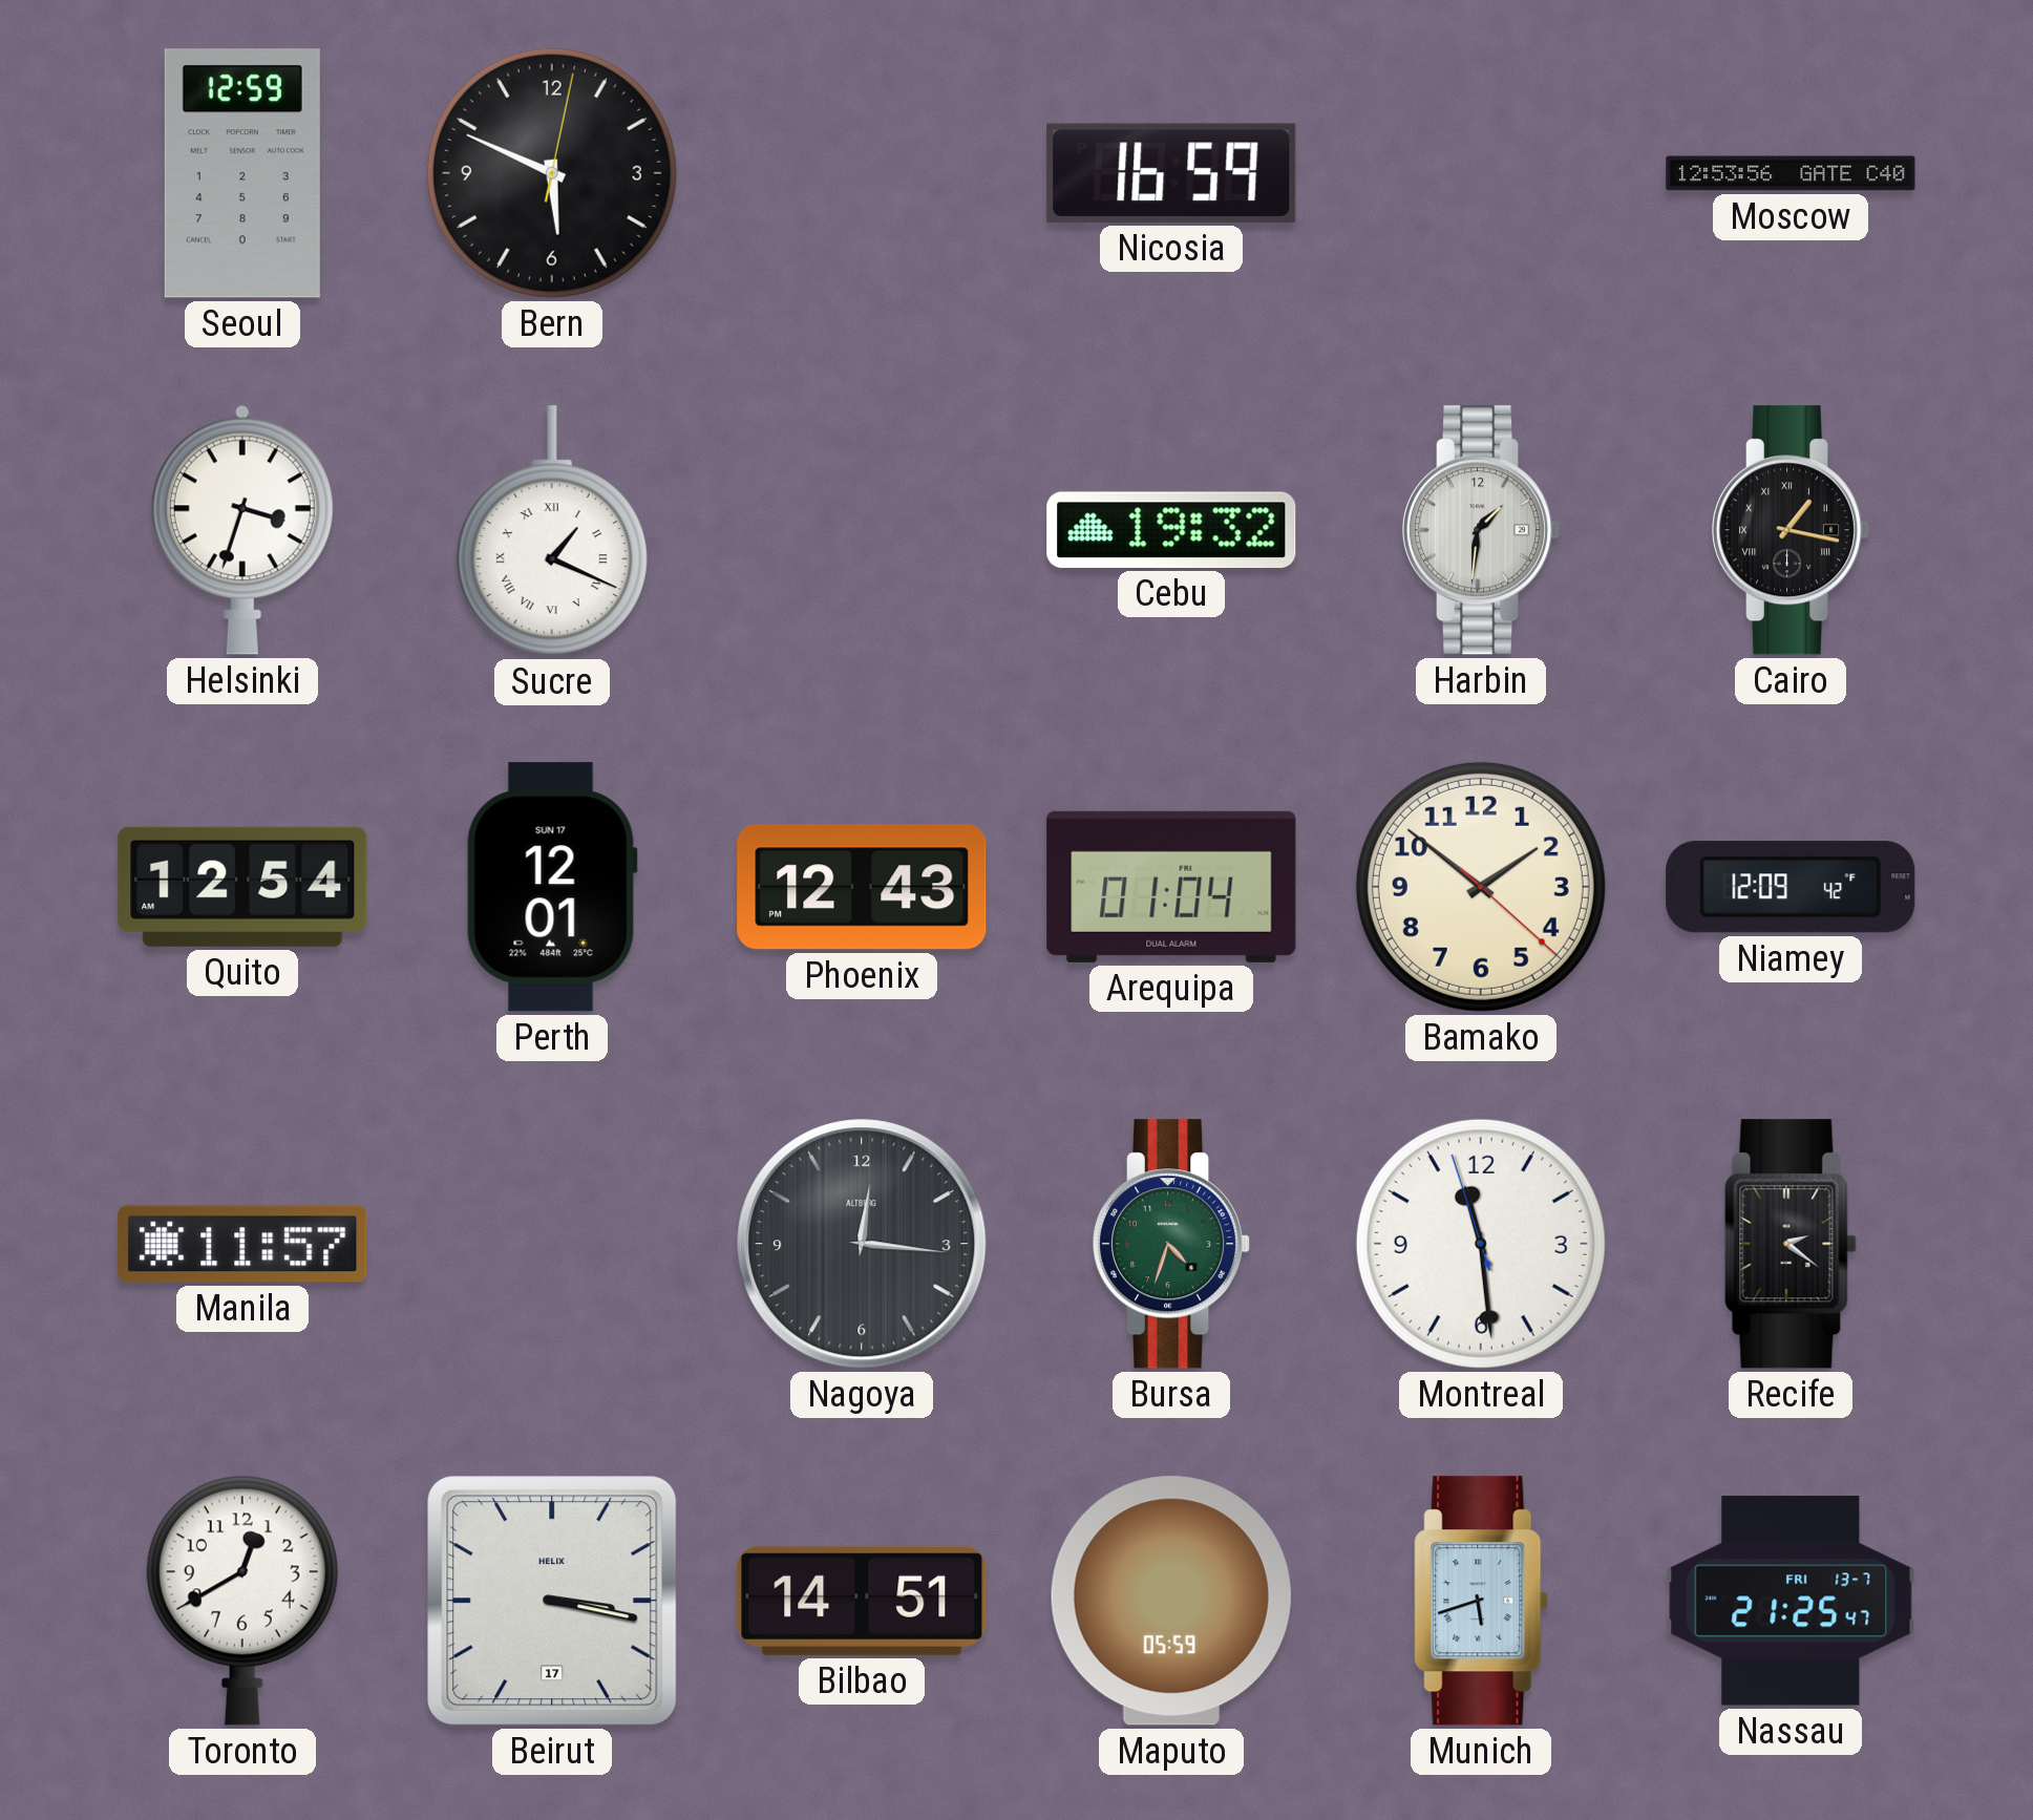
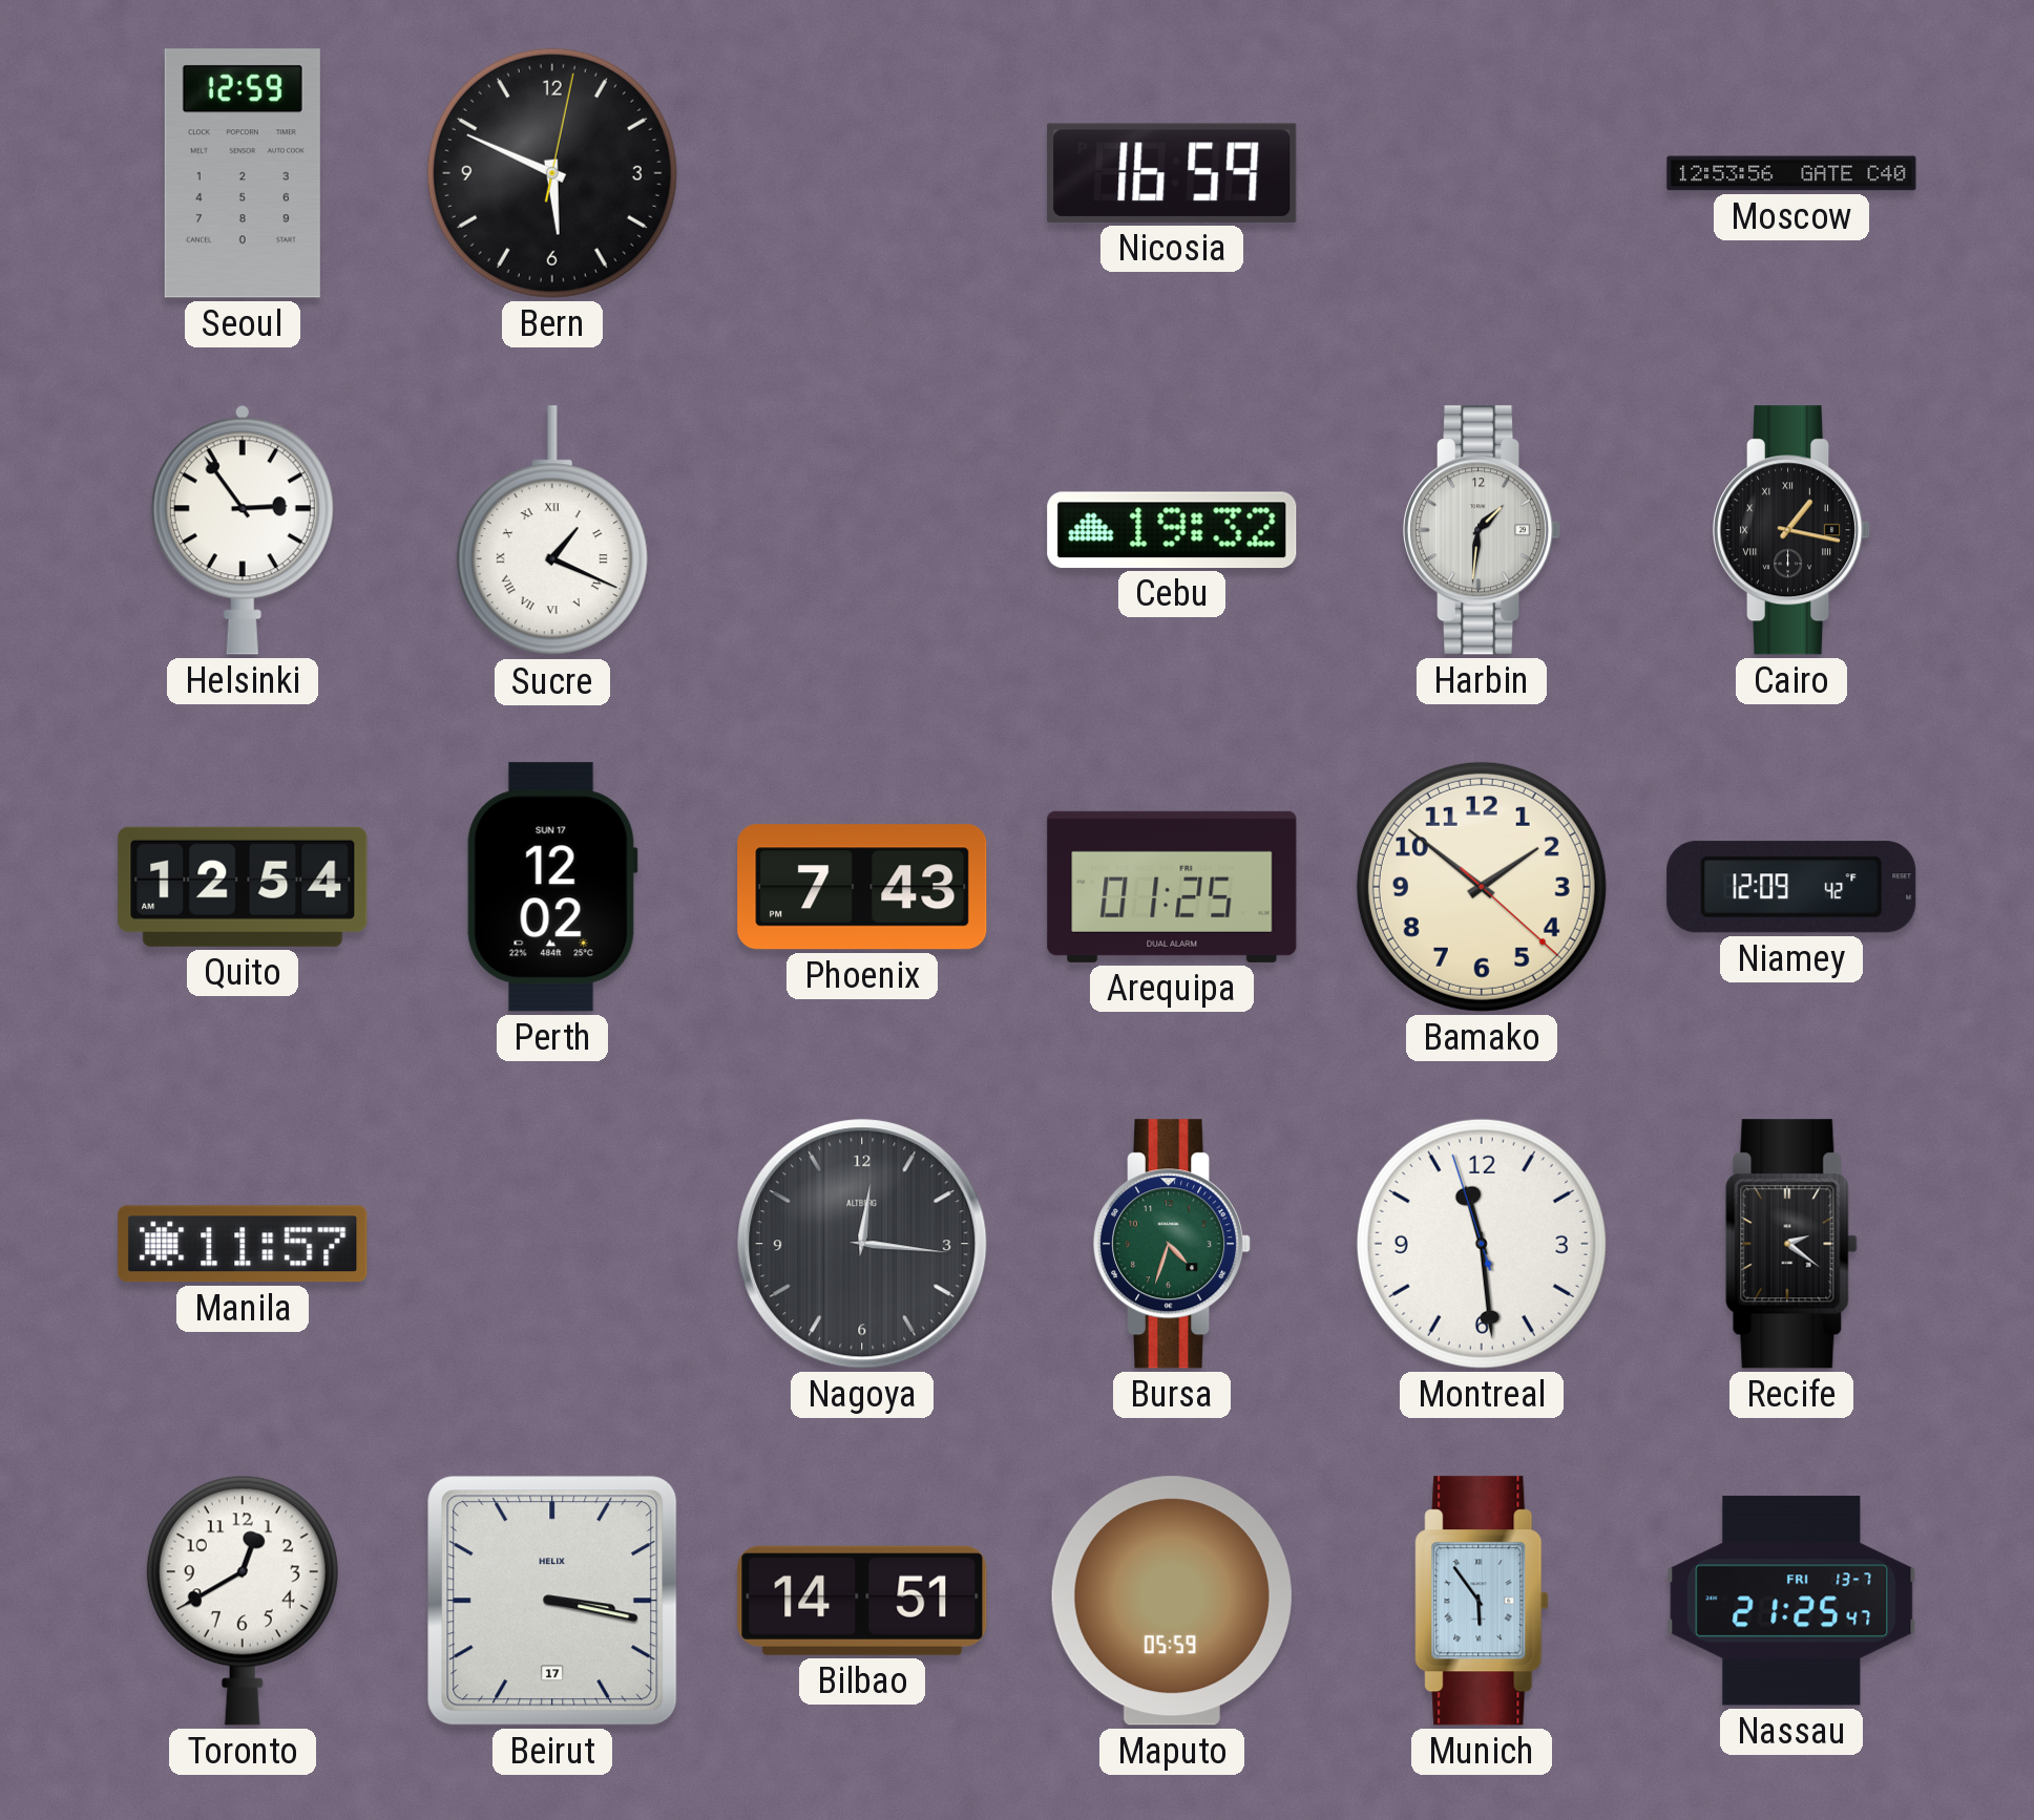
Helsinki: 3:33 -> 2:54
Perth: 12:01 -> 12:02
Phoenix: 12:43 -> 7:43
Arequipa: 01:04 -> 01:25
Munich: 5:42 -> 5:54
